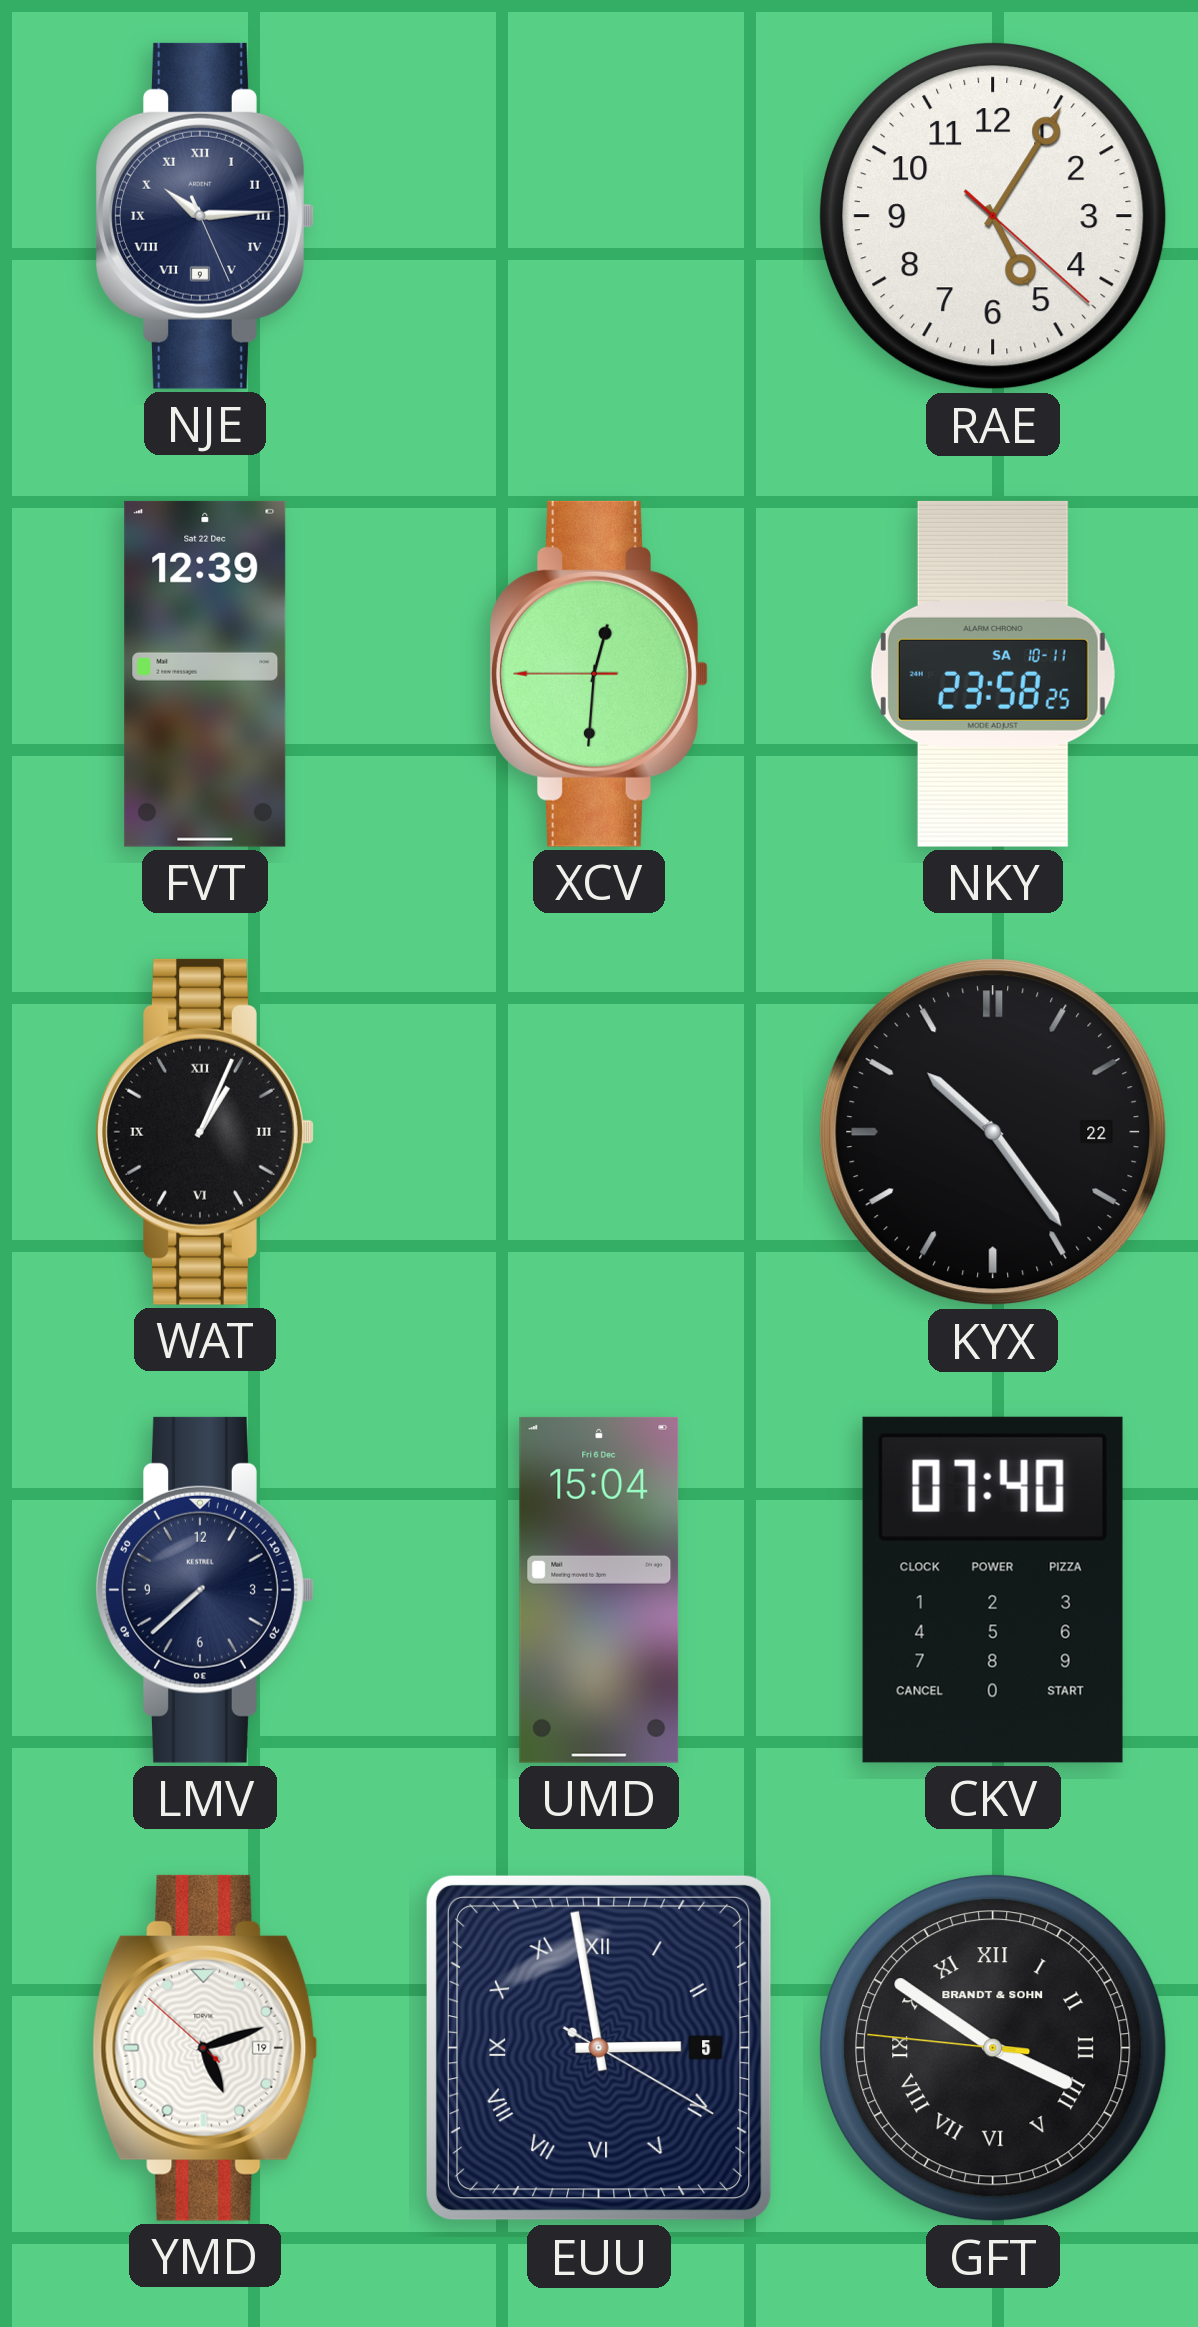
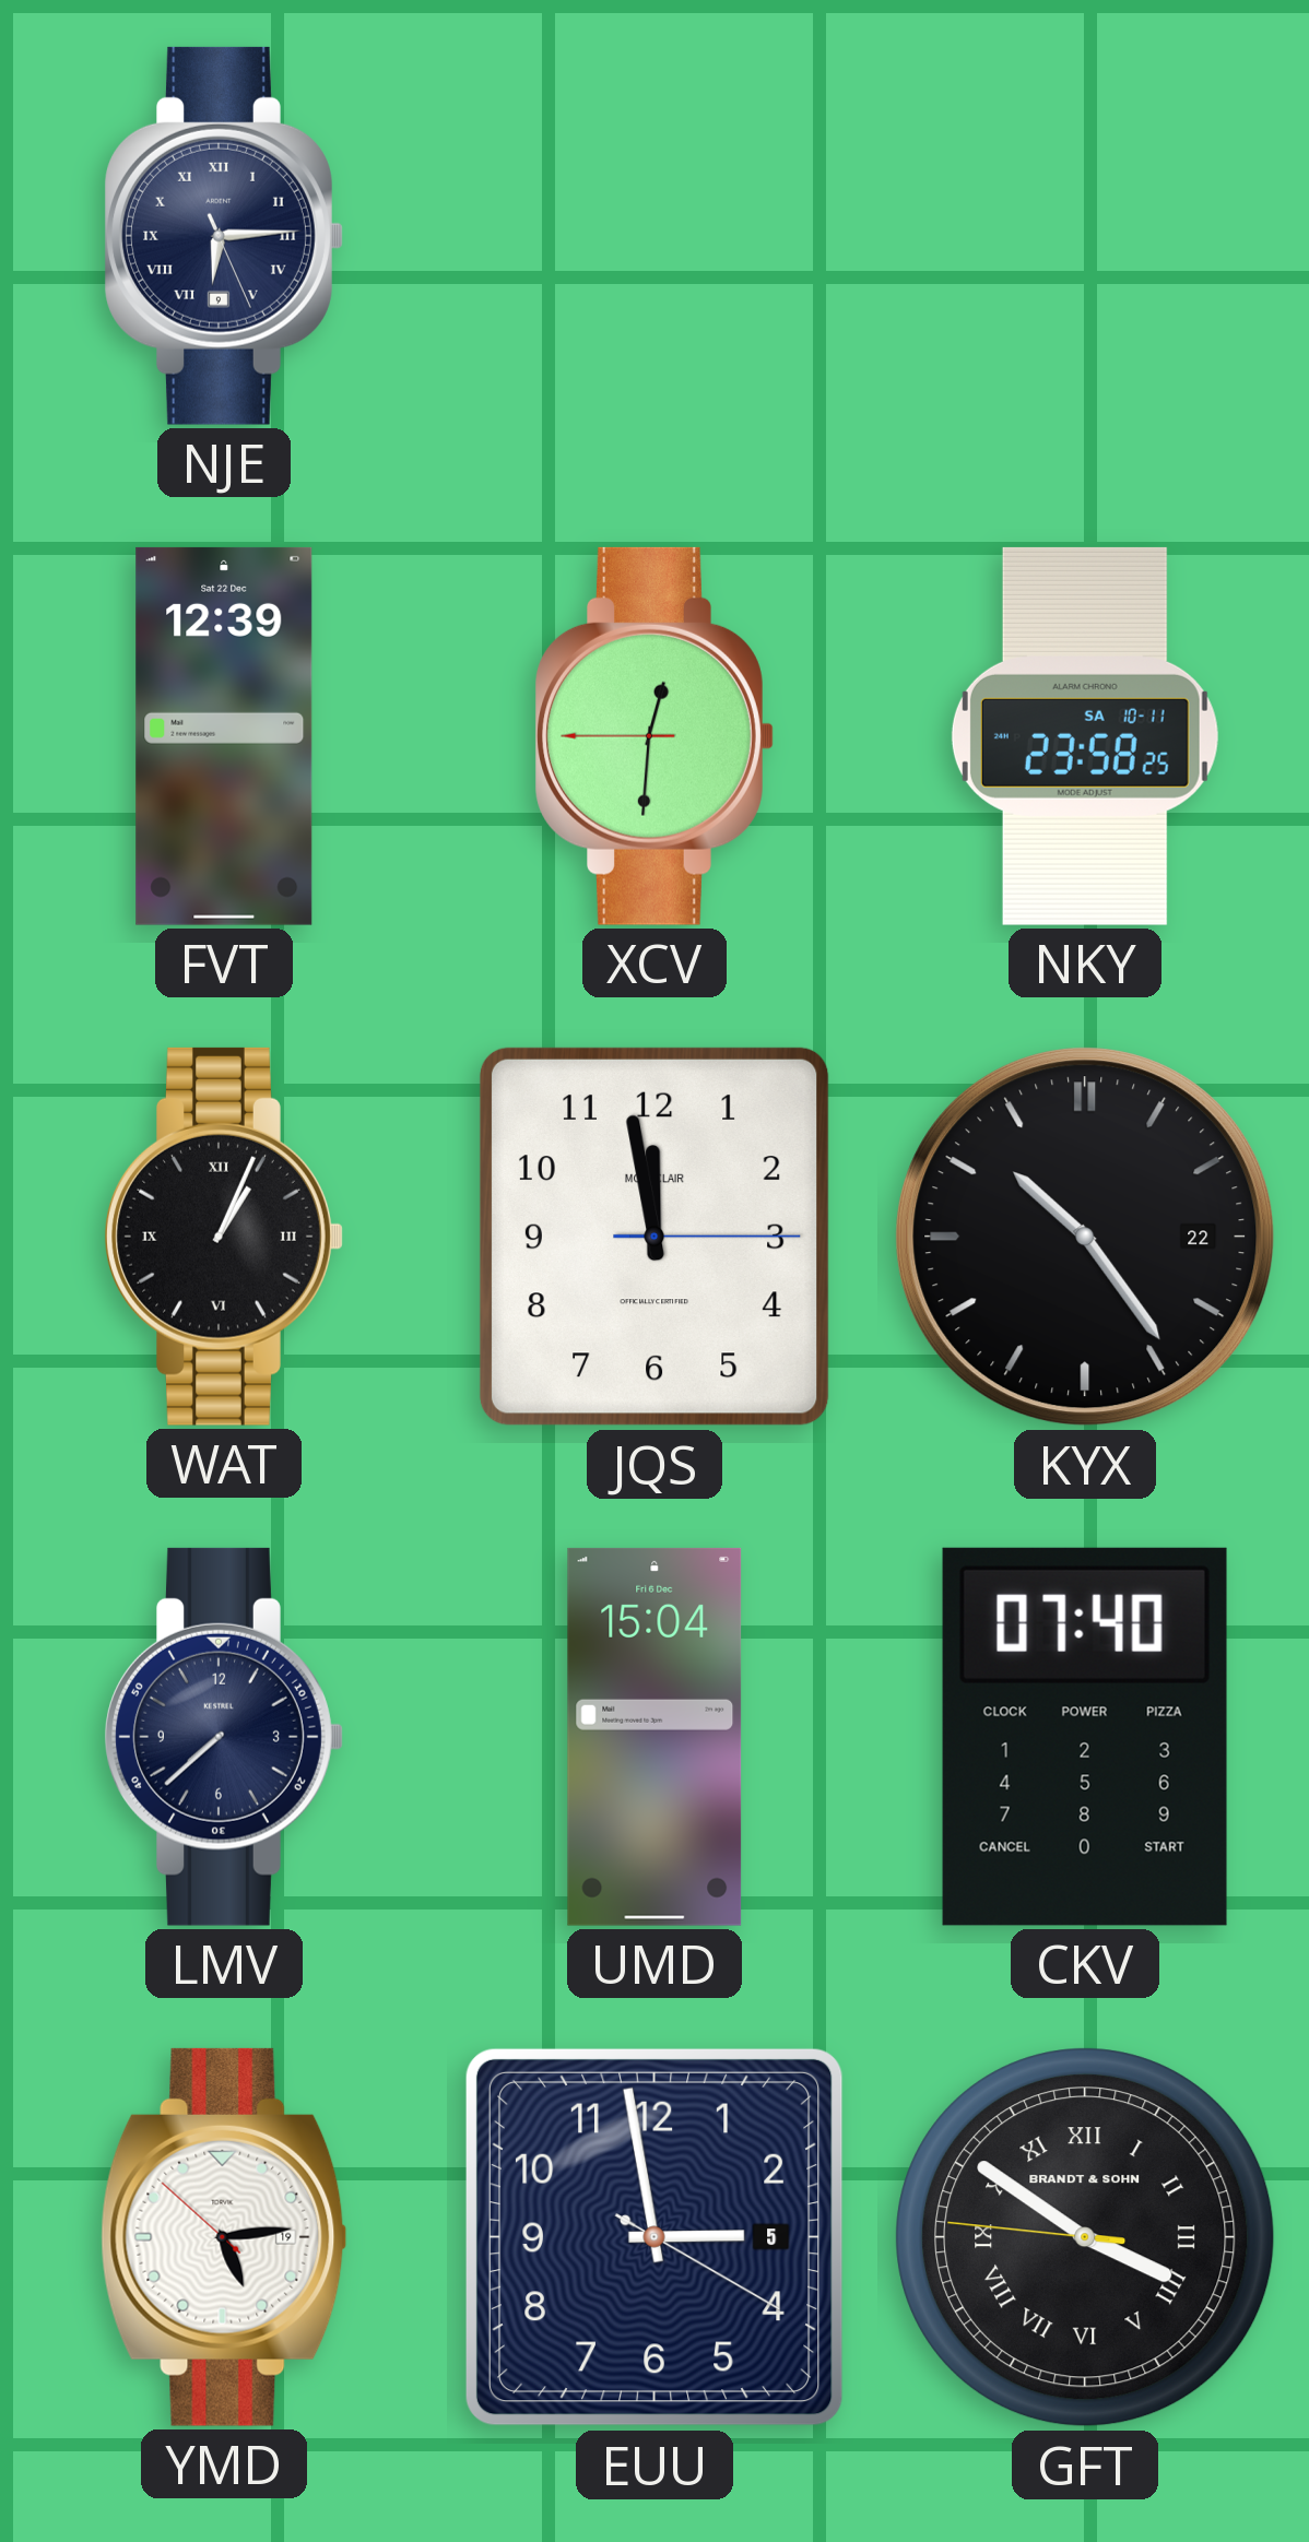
NJE: 10:14 -> 6:14
RAE: 5:05 -> none
JQS: none -> 11:58
YMD: 5:11 -> 5:13
EUU numerals: Roman -> Arabic
